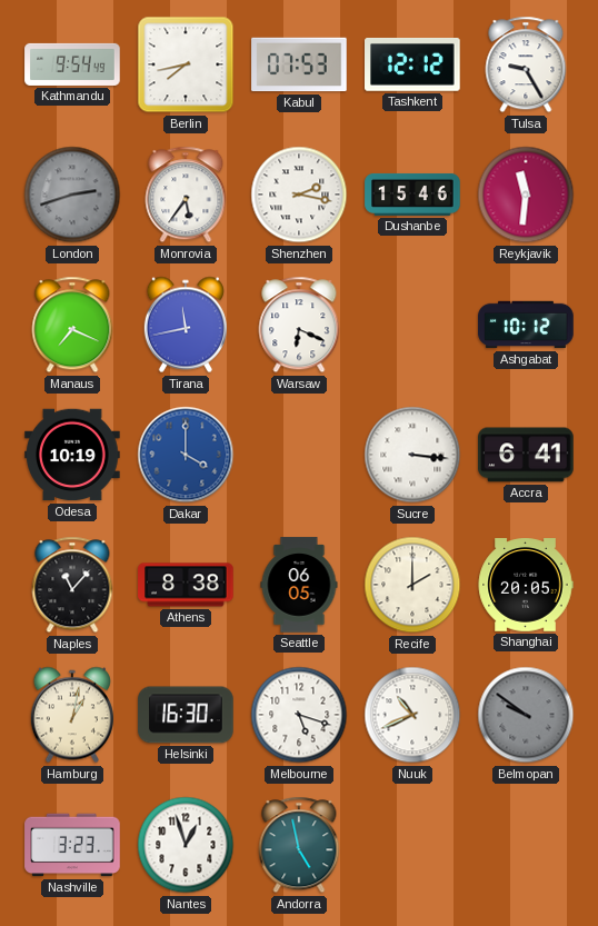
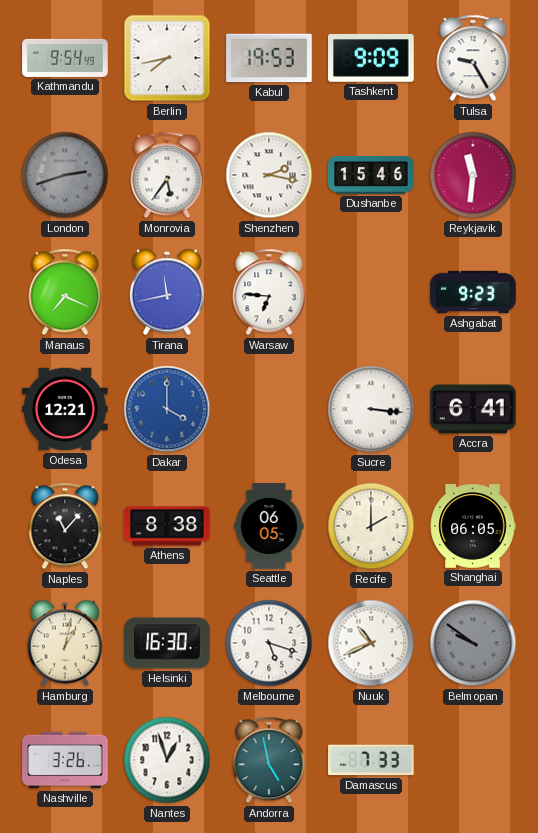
Kabul: 07:53 -> 19:53
Tashkent: 12:12 -> 9:09
Warsaw: 6:19 -> 6:46
Ashgabat: 10:12 -> 9:23
Odesa: 10:19 -> 12:21
Shanghai: 20:05 -> 06:05
Nashville: 3:23 -> 3:26
Damascus: none -> 7:33
